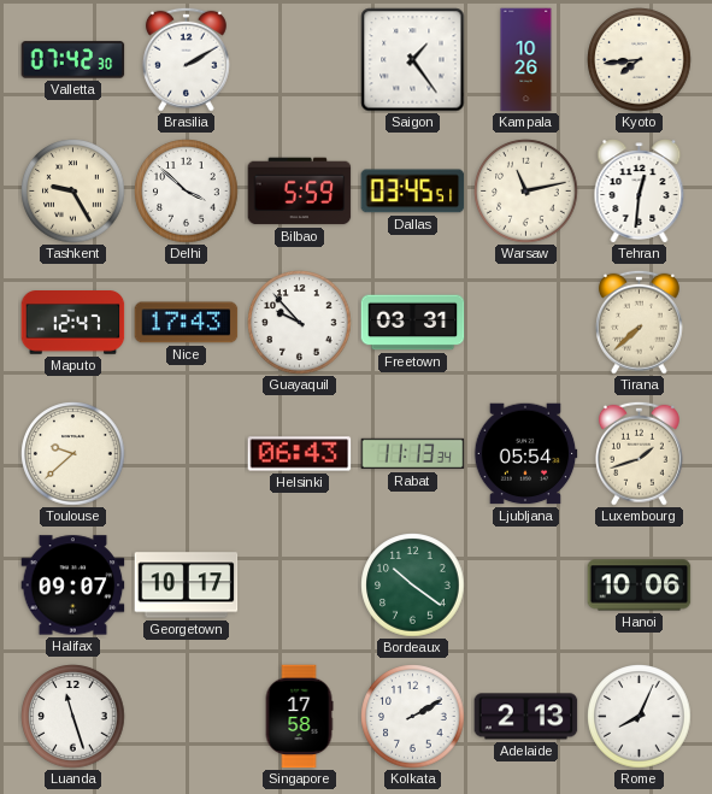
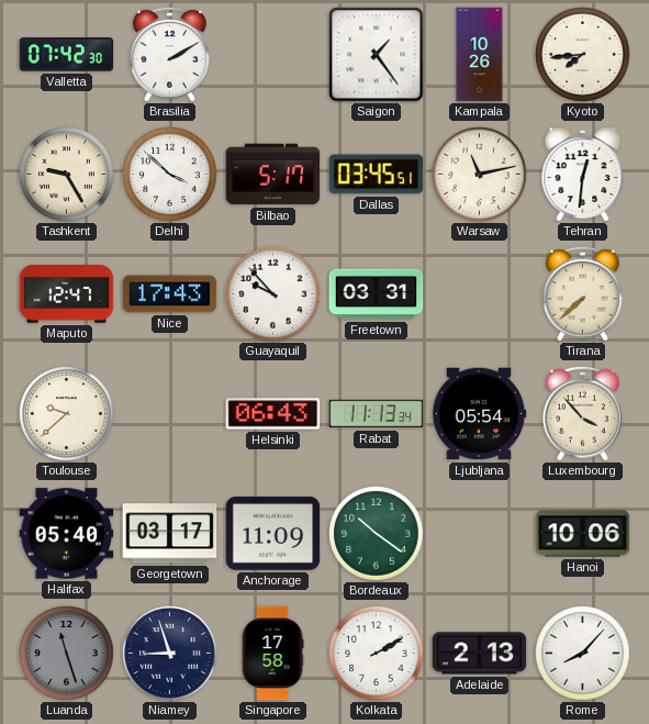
Bilbao: 5:59 -> 5:17
Luxembourg: 1:42 -> 3:53
Halifax: 09:07 -> 05:40
Georgetown: 10:17 -> 03:17
Anchorage: none -> 11:09
Luanda dial: white -> grey
Niamey: none -> 8:57
Rome: 8:04 -> 8:07
